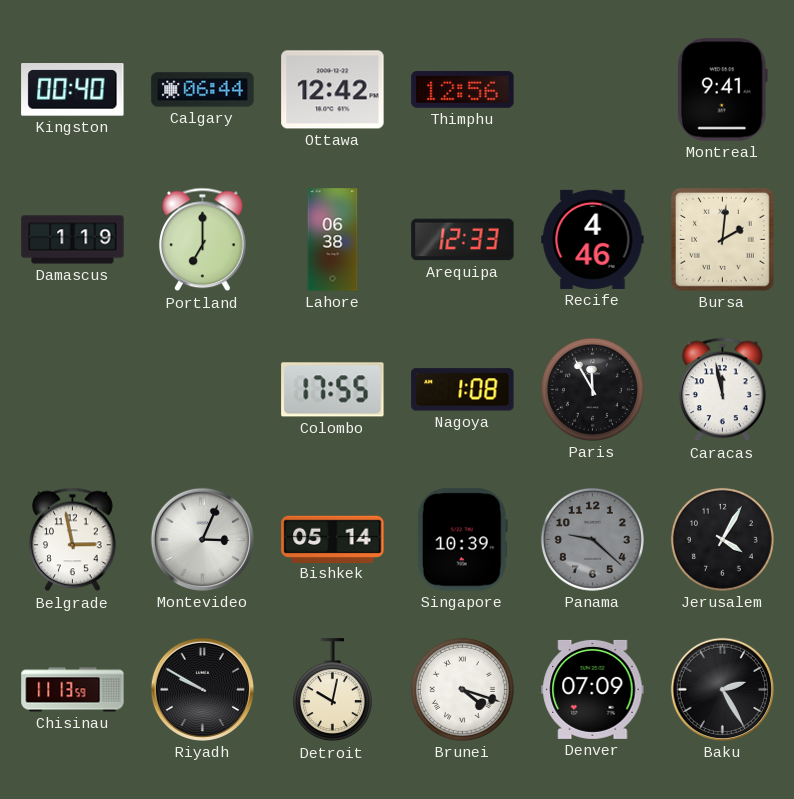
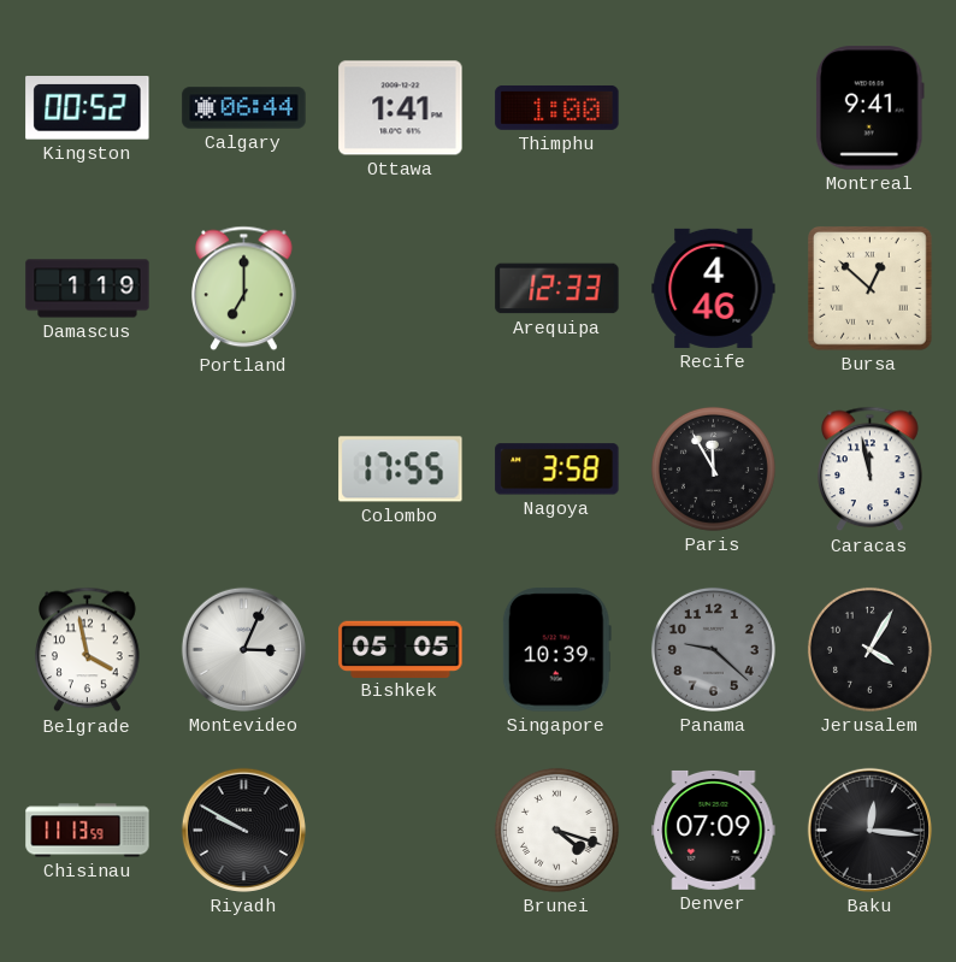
Kingston: 00:40 -> 00:52
Ottawa: 12:42 -> 1:41
Thimphu: 12:56 -> 1:00
Lahore: 06:38 -> none
Bursa: 2:01 -> 12:52
Nagoya: 1:08 -> 3:58
Belgrade: 2:58 -> 3:58
Bishkek: 05:14 -> 05:05
Detroit: 10:02 -> none
Baku: 2:25 -> 12:16
